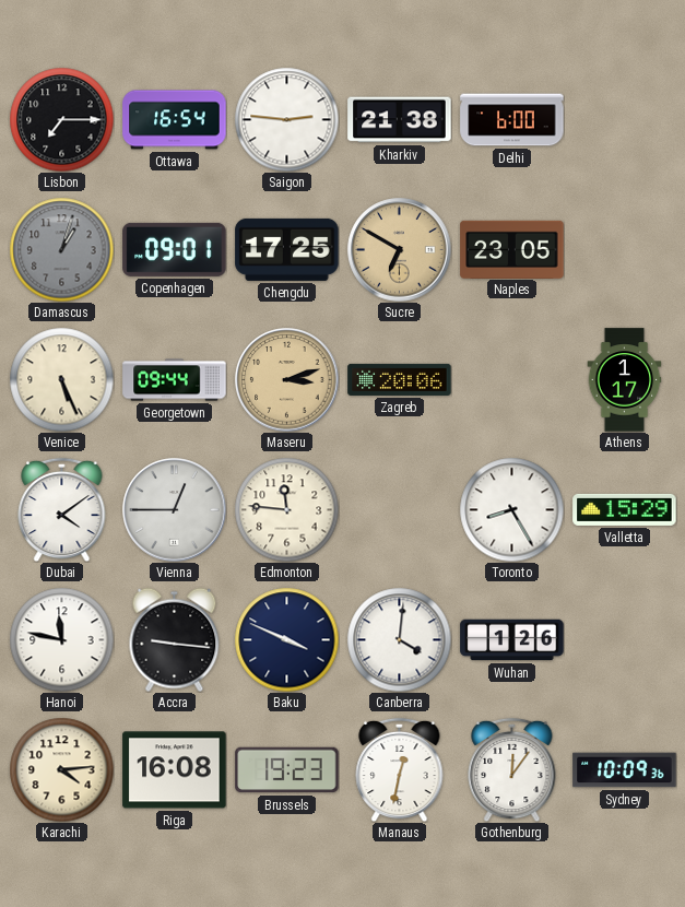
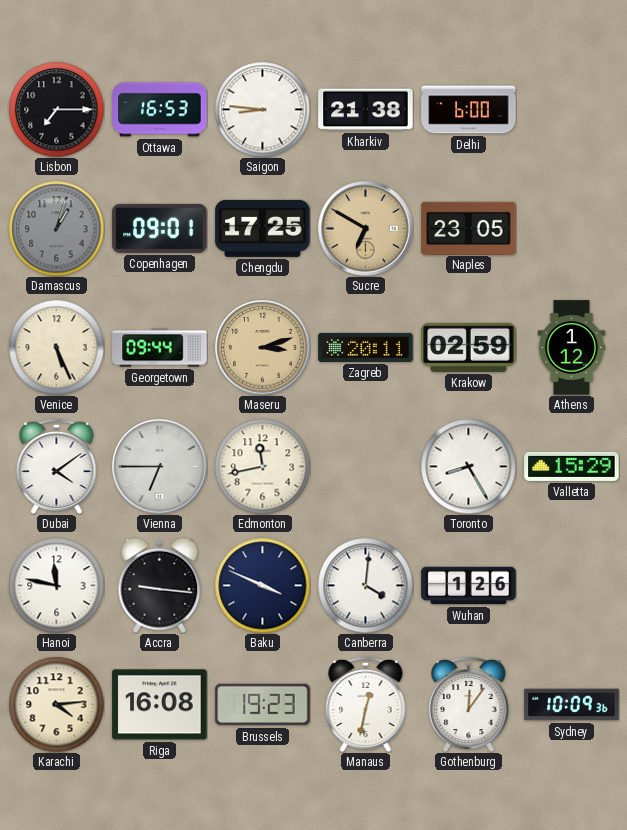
Ottawa: 16:54 -> 16:53
Saigon: 2:46 -> 8:46
Zagreb: 20:06 -> 20:11
Krakow: none -> 02:59
Athens: 1:17 -> 1:12
Vienna: 12:45 -> 6:45
Edmonton: 11:46 -> 11:43
